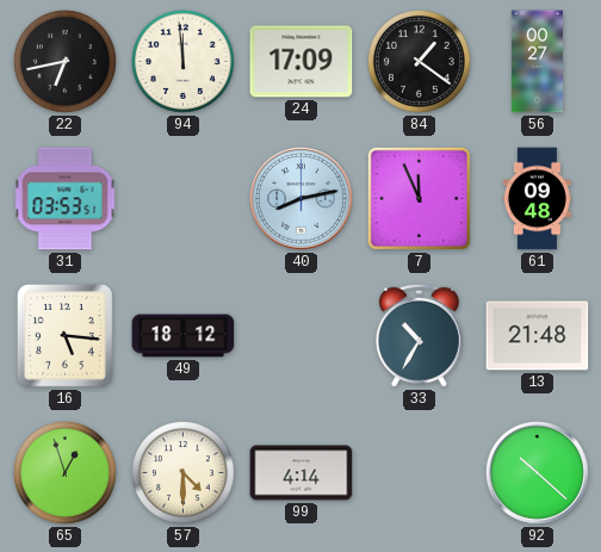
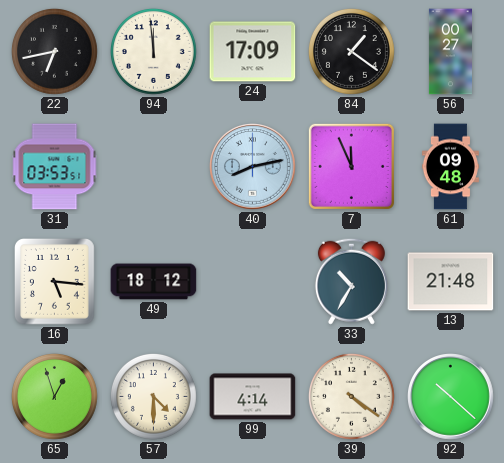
39: none -> 4:21
